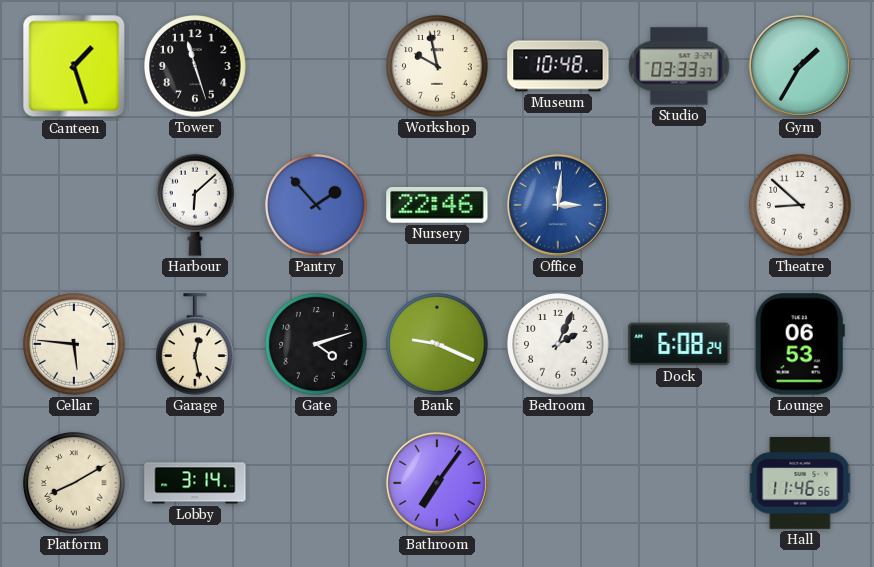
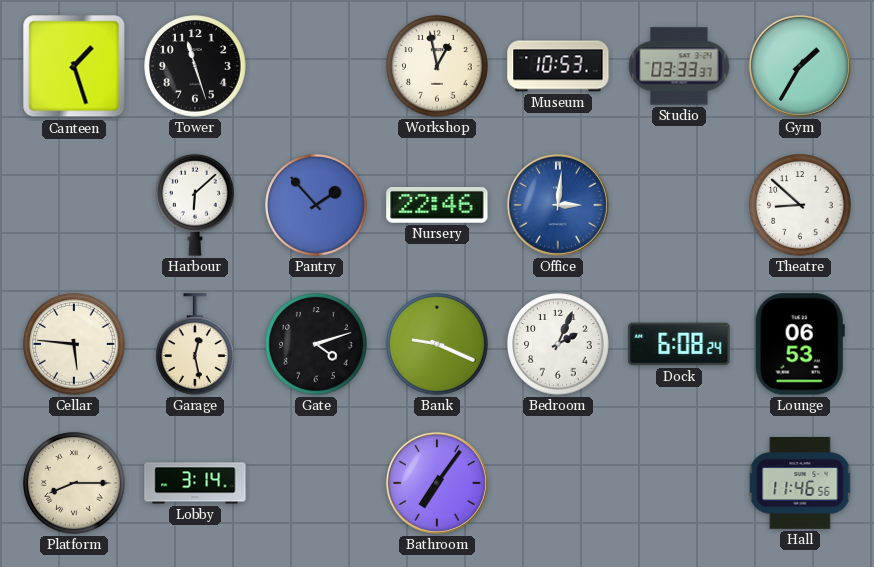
Workshop: 9:58 -> 12:58
Museum: 10:48 -> 10:53
Platform: 8:10 -> 8:15
